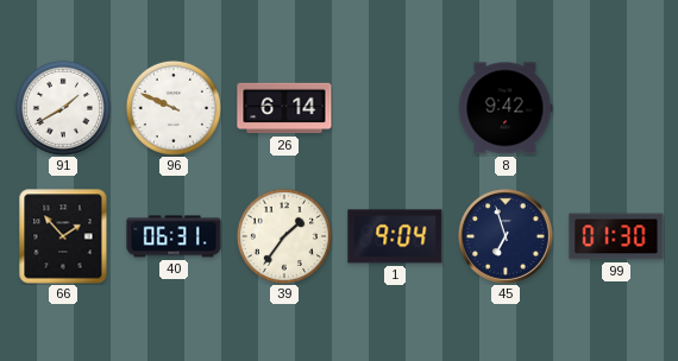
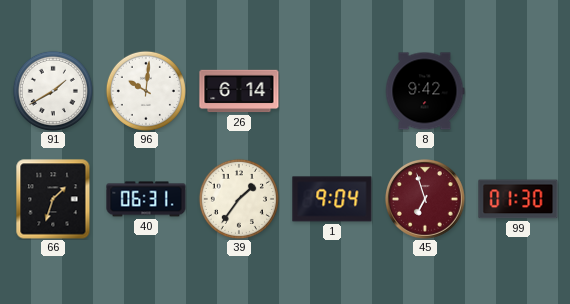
96: 9:49 -> 10:01
66: 1:53 -> 1:33
45 dial: navy -> burgundy
